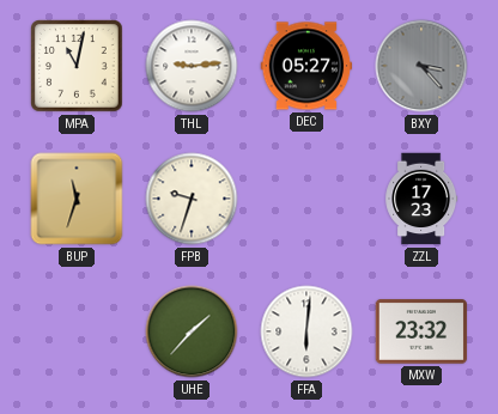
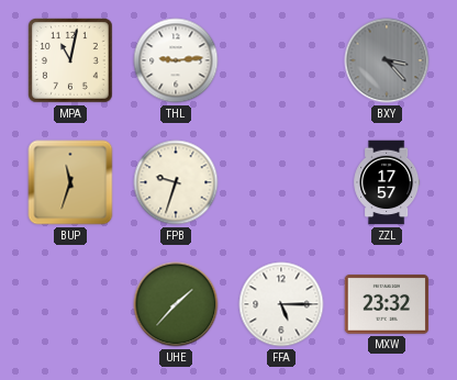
DEC: 05:27 -> none
ZZL: 17:23 -> 17:57
FFA: 6:01 -> 5:15
